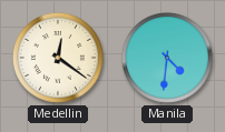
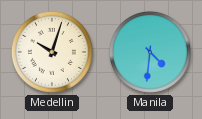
Medellin: 12:21 -> 10:03
